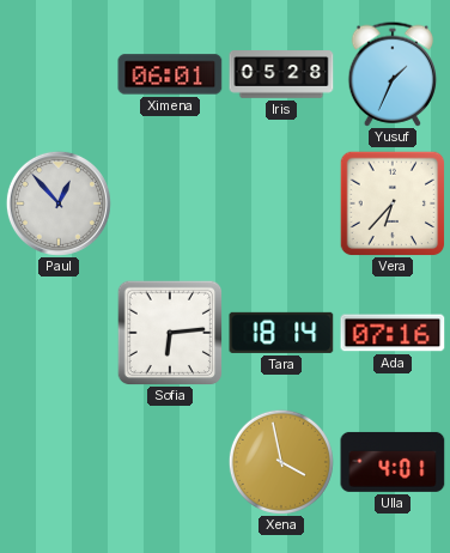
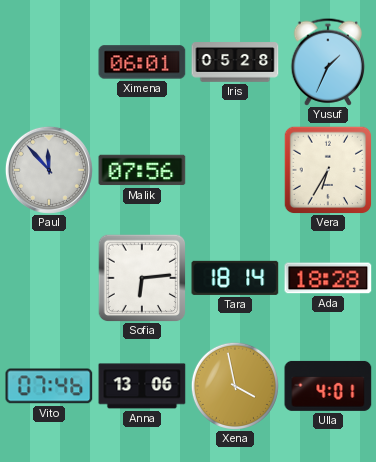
Paul: 12:53 -> 11:53
Malik: none -> 07:56
Vera: 6:37 -> 6:35
Ada: 07:16 -> 18:28
Vito: none -> 07:46
Anna: none -> 13:06
